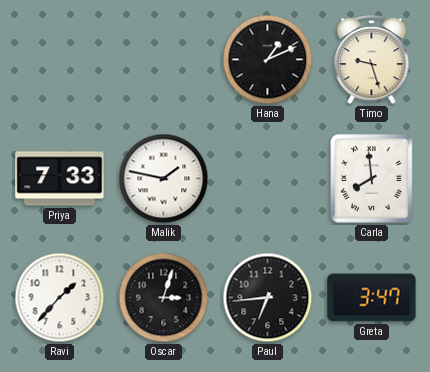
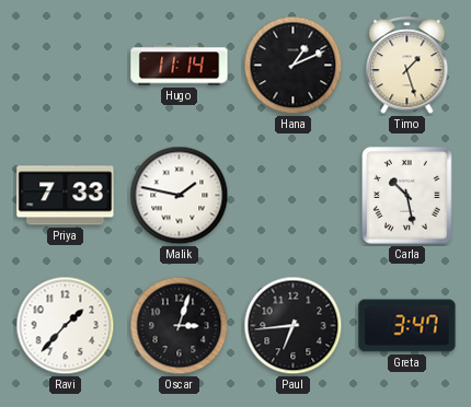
Hugo: none -> 11:14
Timo: 9:27 -> 1:27
Carla: 7:59 -> 10:28
